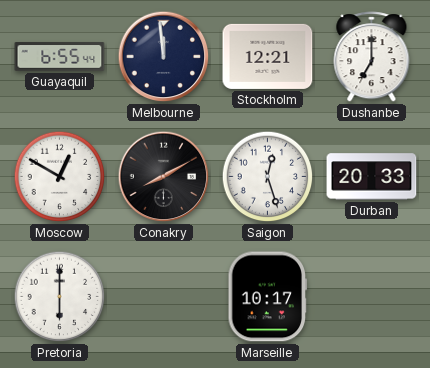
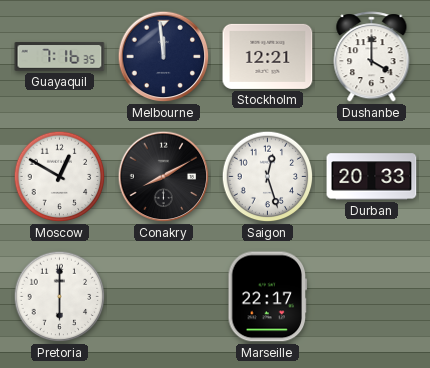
Guayaquil: 6:55 -> 7:16
Dushanbe: 7:00 -> 4:00
Marseille: 10:17 -> 22:17
